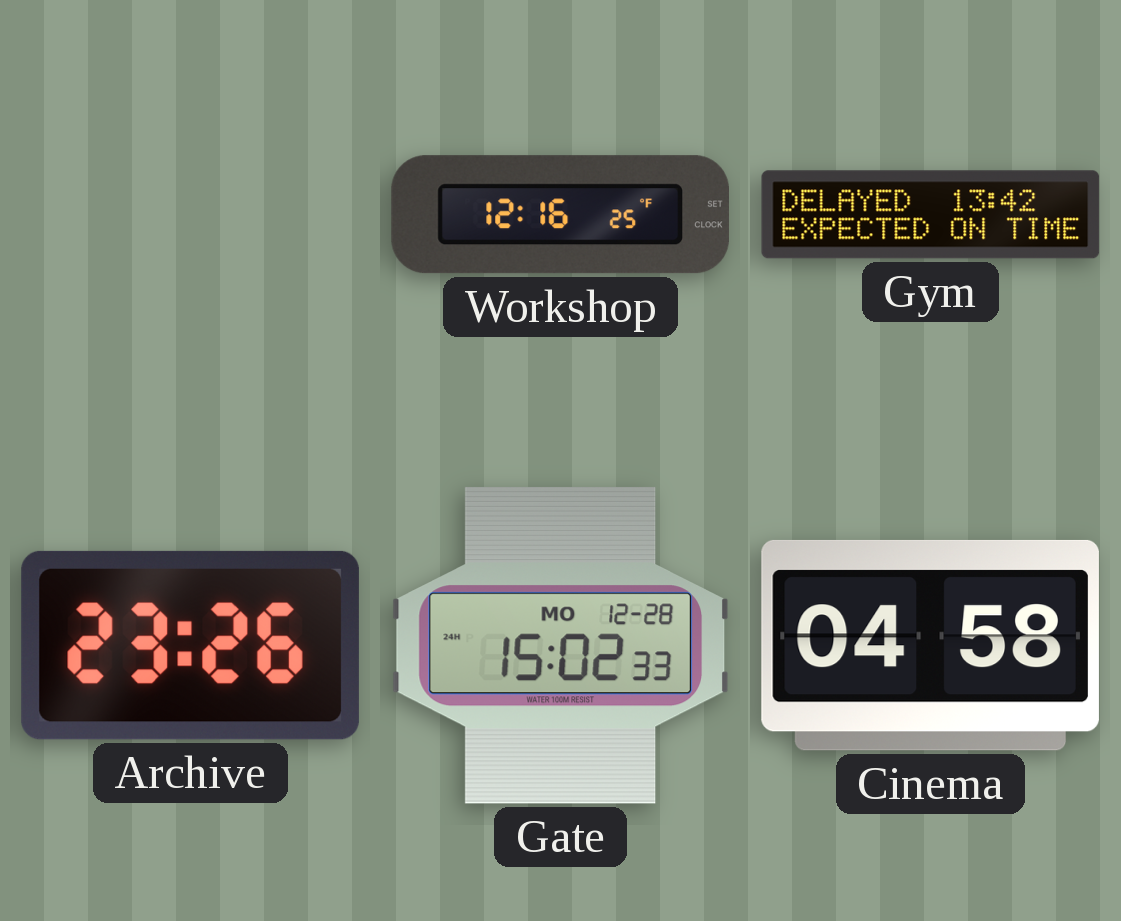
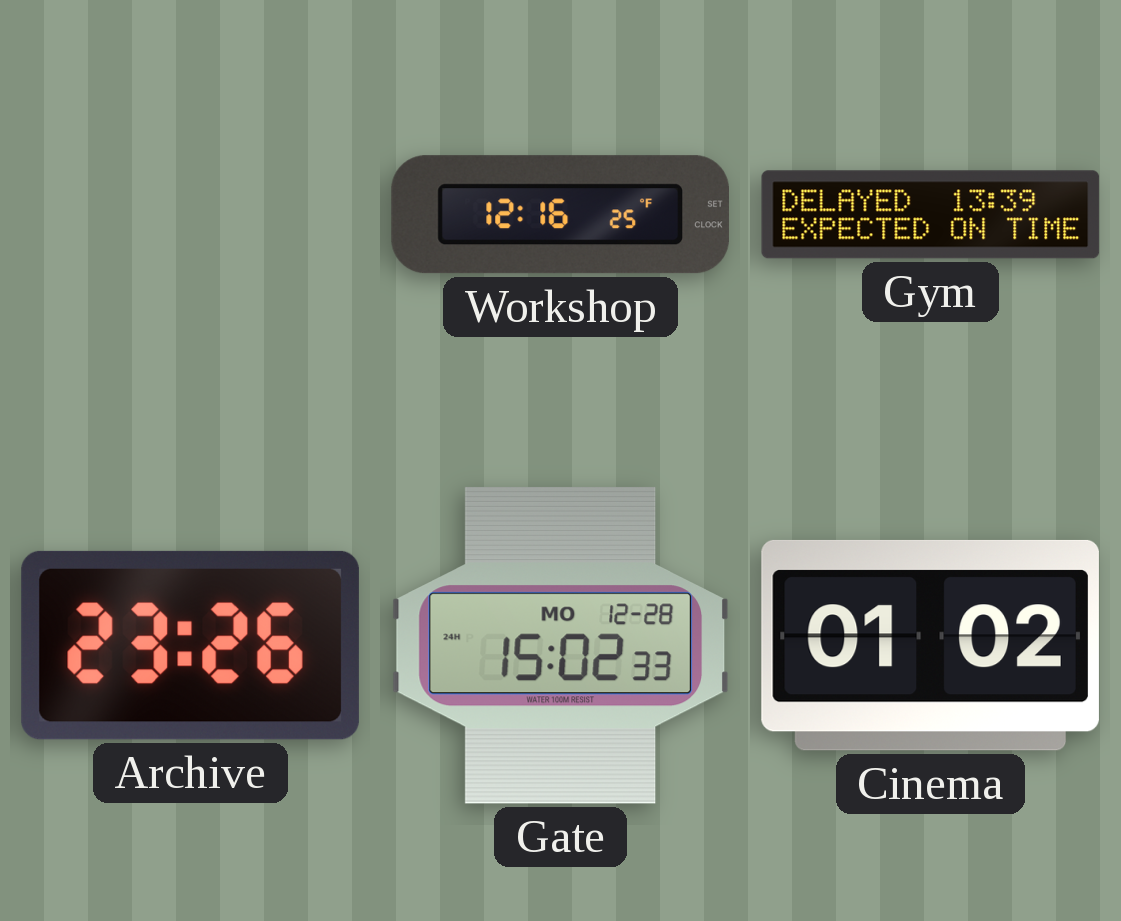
Gym: 13:42 -> 13:39
Cinema: 04:58 -> 01:02
